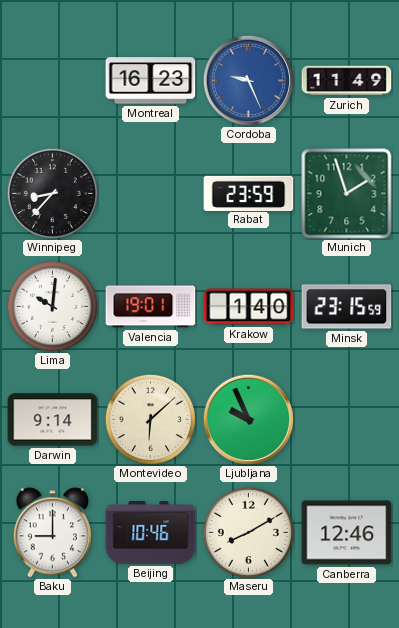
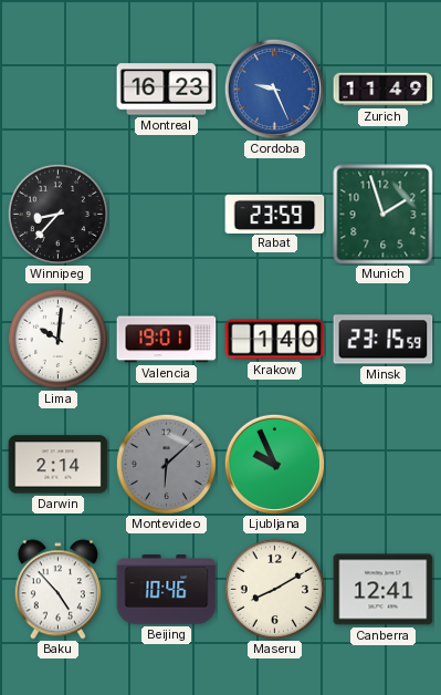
Darwin: 9:14 -> 2:14
Montevideo dial: cream -> grey
Baku: 9:00 -> 4:53
Canberra: 12:46 -> 12:41
